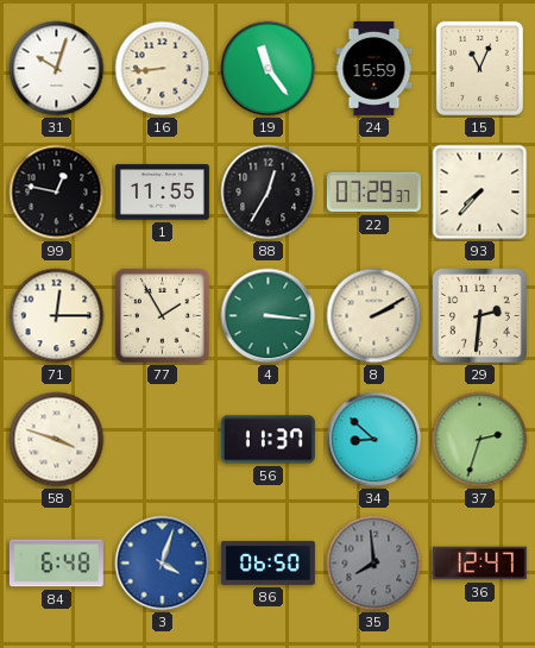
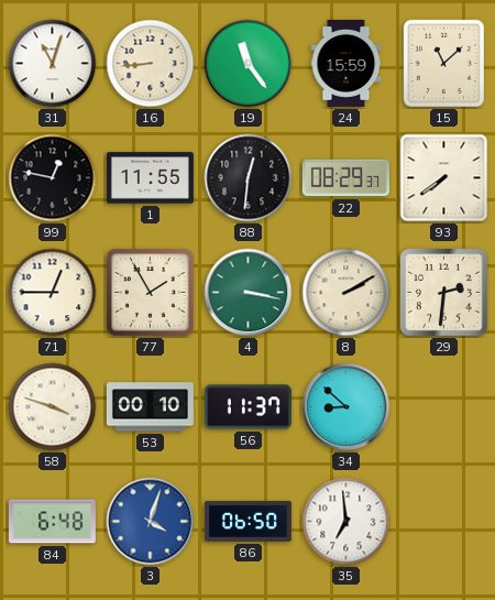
31: 10:03 -> 11:03
15: 11:04 -> 11:08
88: 12:35 -> 12:31
22: 07:29 -> 08:29
93: 7:37 -> 7:39
71: 12:15 -> 12:45
4: 3:16 -> 3:17
53: none -> 00:10
37: 2:33 -> none
35: 7:59 -> 6:59
35 dial: grey -> white
36: 12:47 -> none
